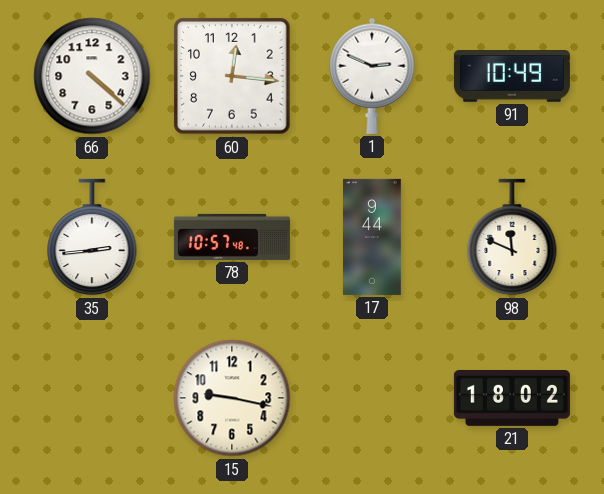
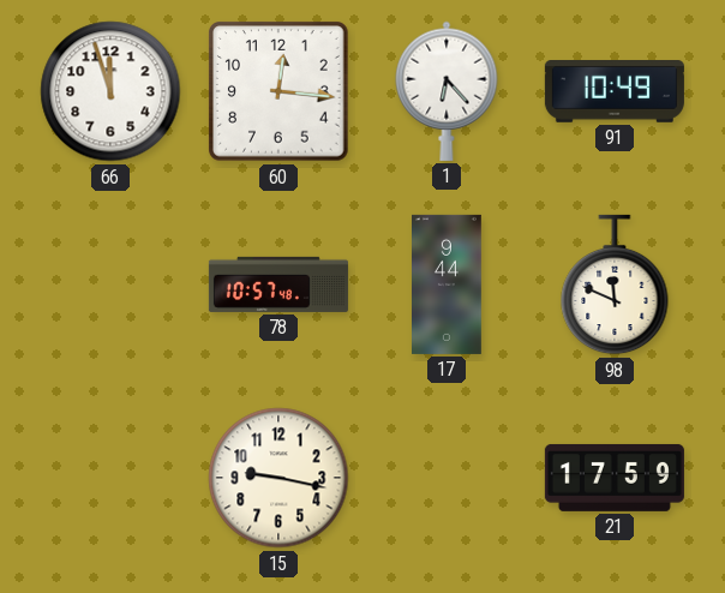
66: 4:22 -> 11:57
1: 2:49 -> 6:23
35: 2:44 -> none
21: 18:02 -> 17:59
